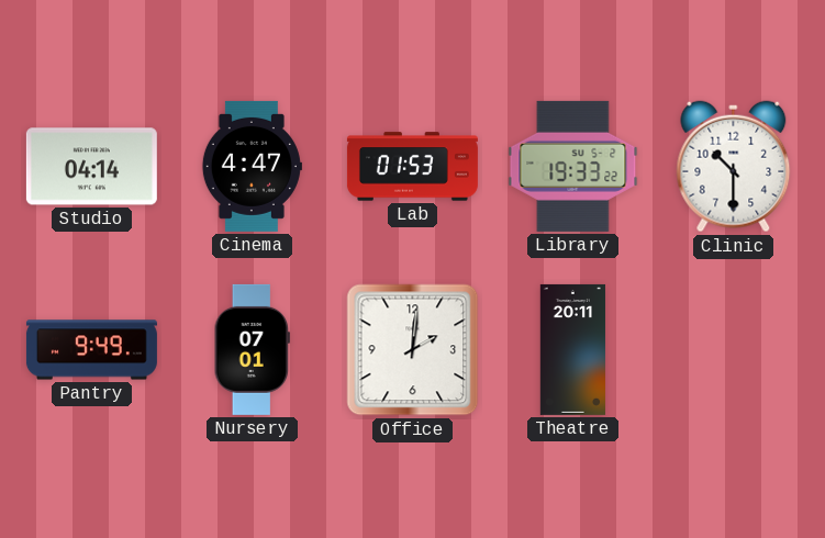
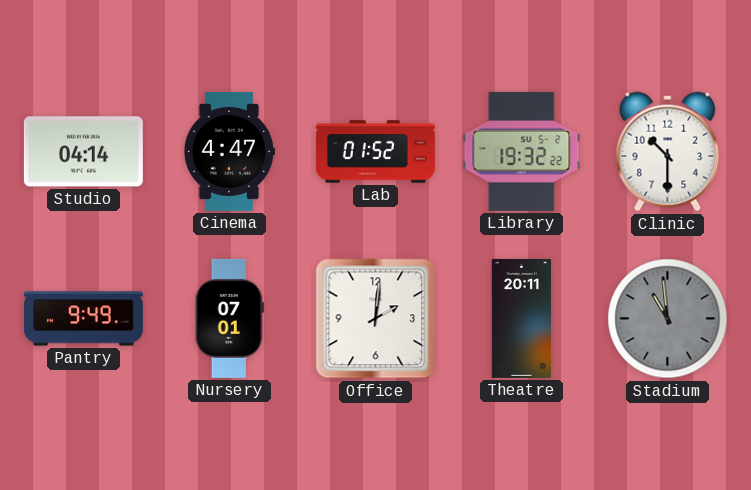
Lab: 01:53 -> 01:52
Library: 19:33 -> 19:32
Stadium: none -> 10:59
